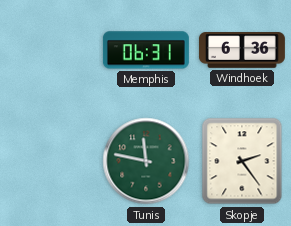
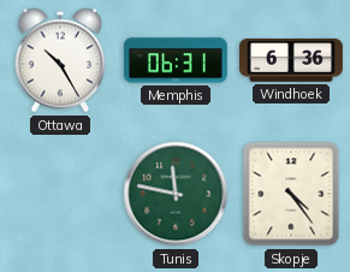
Ottawa: none -> 10:25
Skopje: 2:24 -> 4:24
